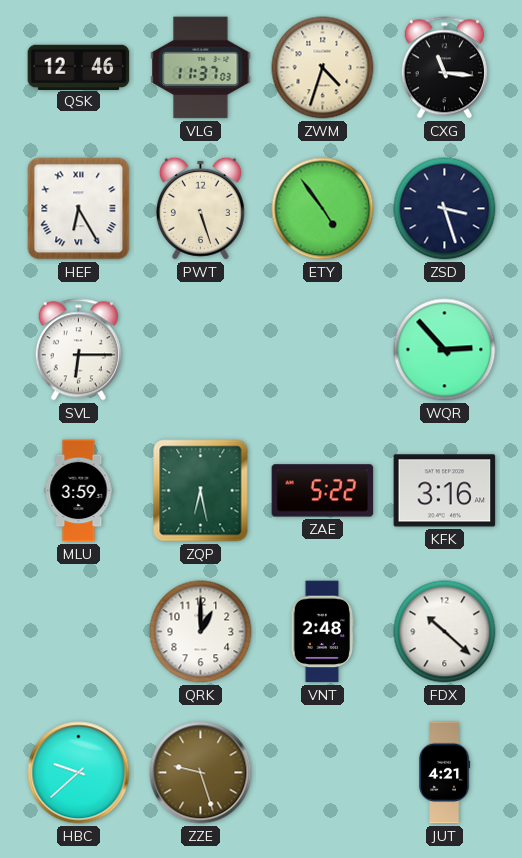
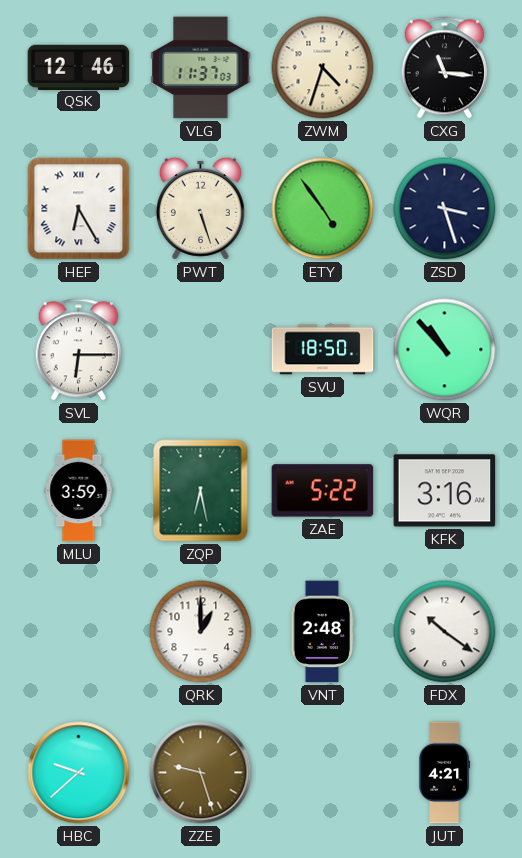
SVU: none -> 18:50
WQR: 2:53 -> 10:53
FDX: 10:22 -> 10:21
